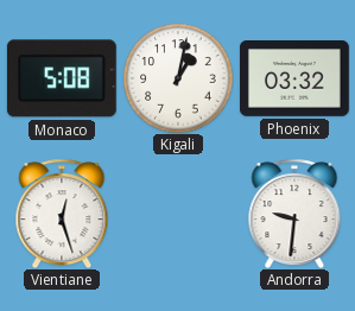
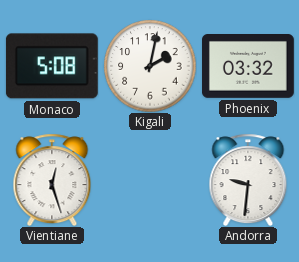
Kigali: 1:02 -> 2:02
